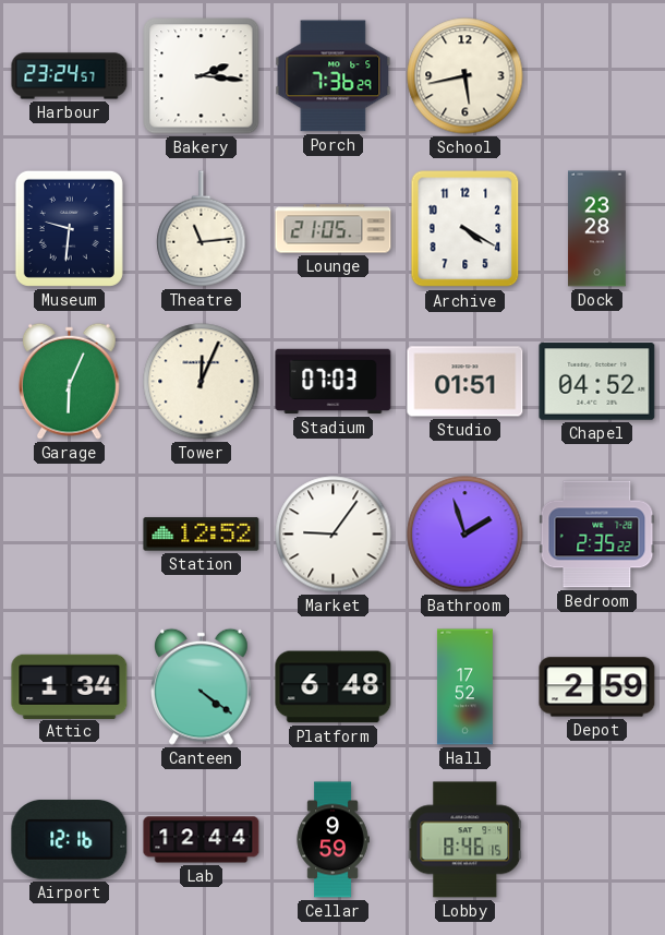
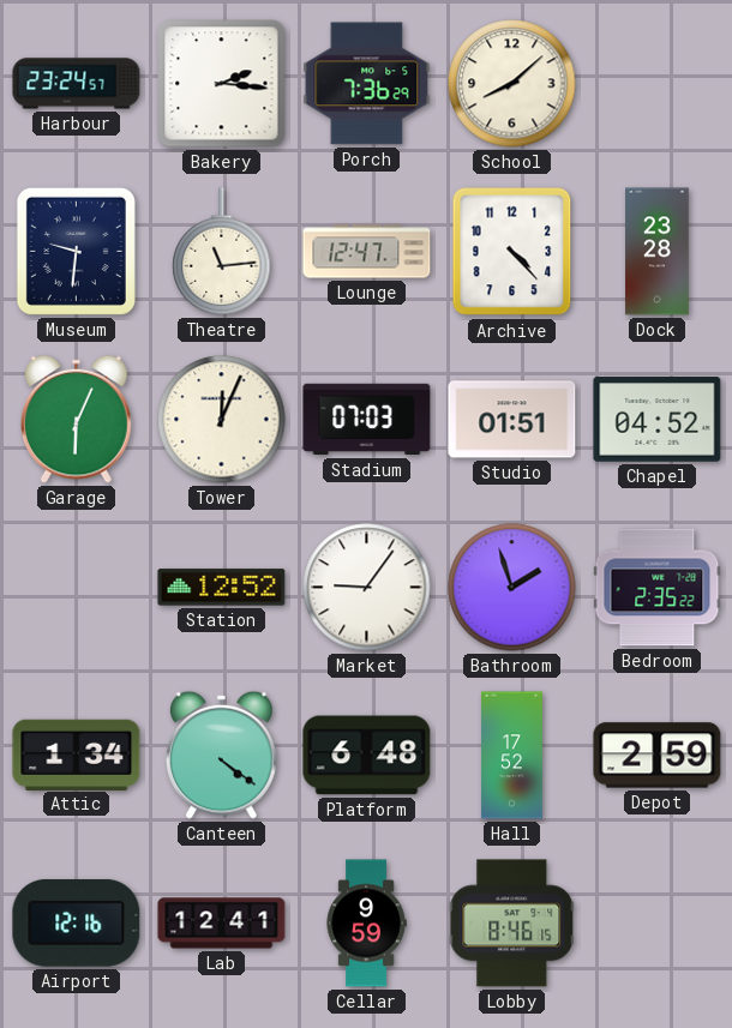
School: 5:43 -> 8:08
Lounge: 21:05 -> 12:47
Archive: 4:20 -> 4:23
Lab: 12:44 -> 12:41
